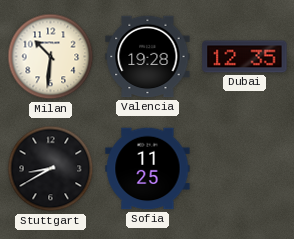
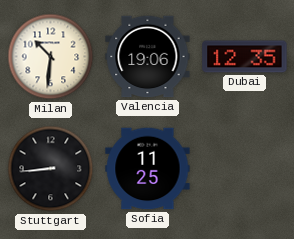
Valencia: 19:28 -> 19:06
Stuttgart: 8:40 -> 8:44
